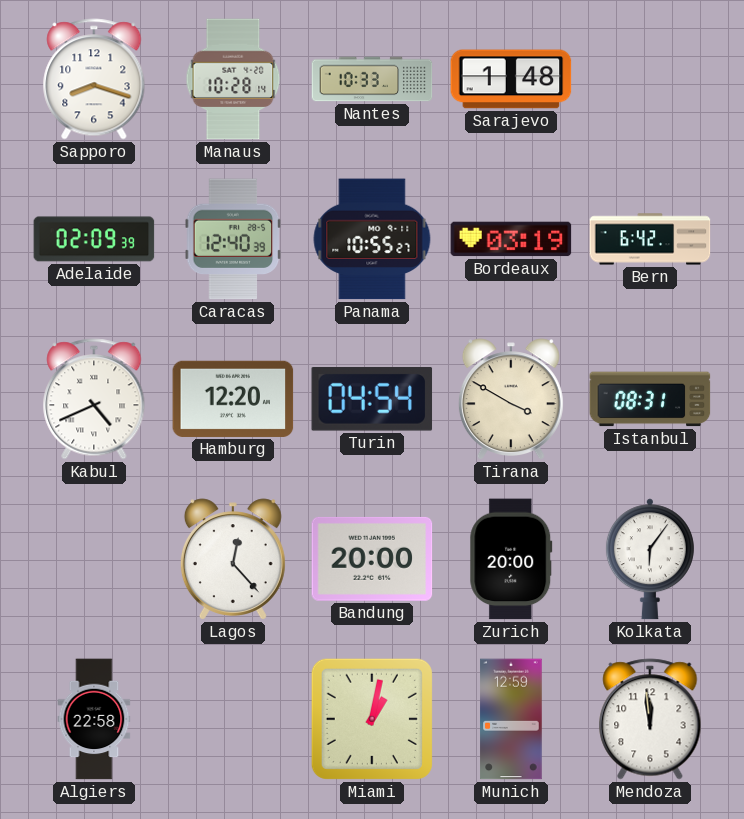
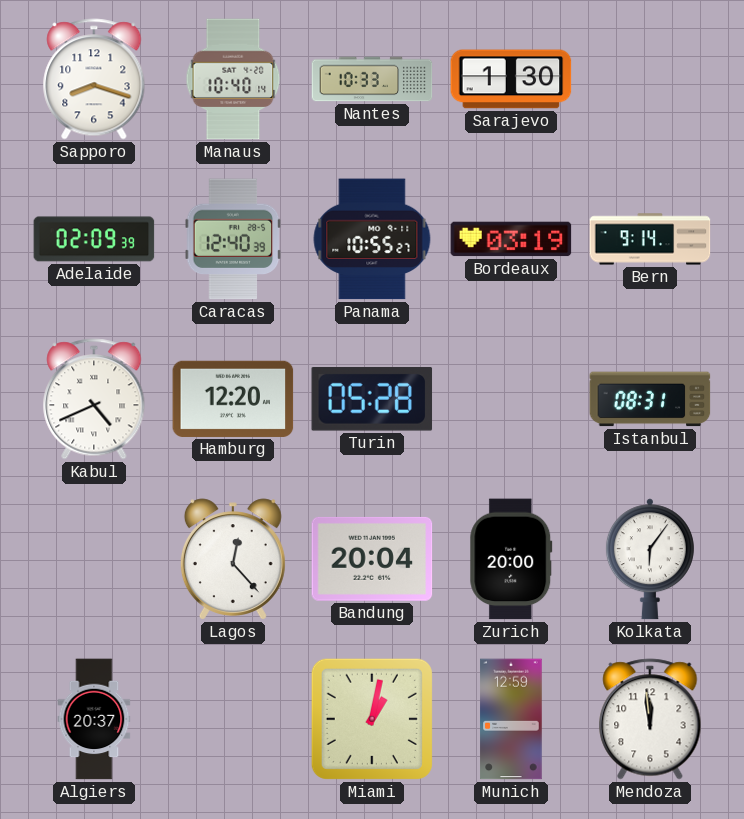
Manaus: 10:28 -> 10:40
Sarajevo: 1:48 -> 1:30
Bern: 6:42 -> 9:14
Turin: 04:54 -> 05:28
Tirana: 3:50 -> none
Bandung: 20:00 -> 20:04
Algiers: 22:58 -> 20:37
